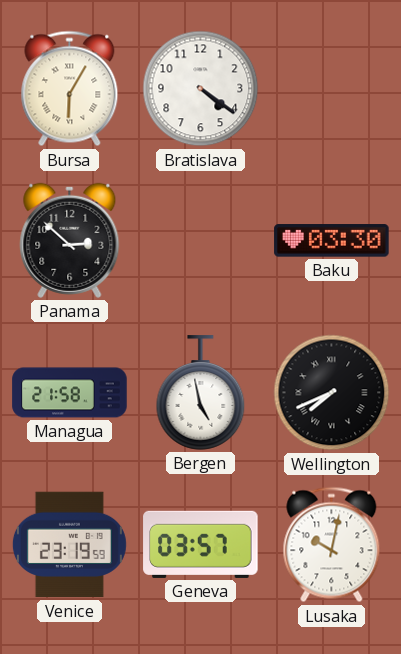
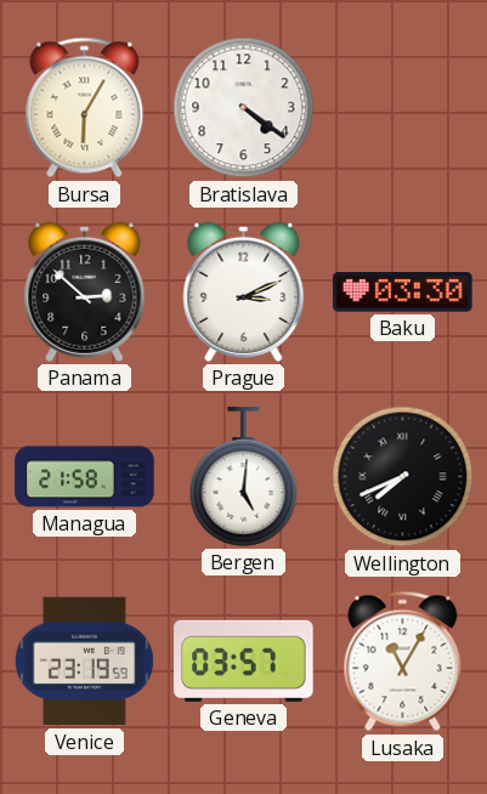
Prague: none -> 3:11
Bergen: 4:58 -> 5:01
Lusaka: 10:02 -> 11:05
